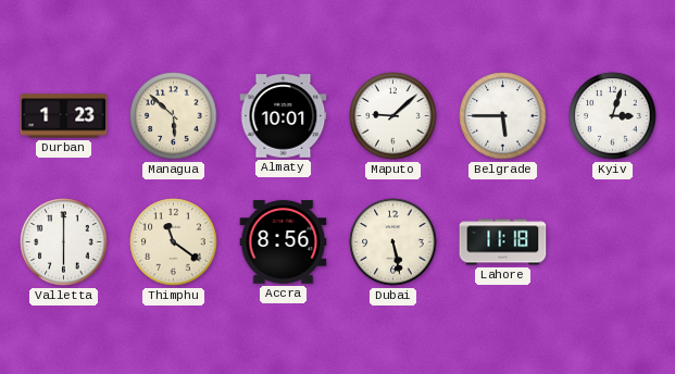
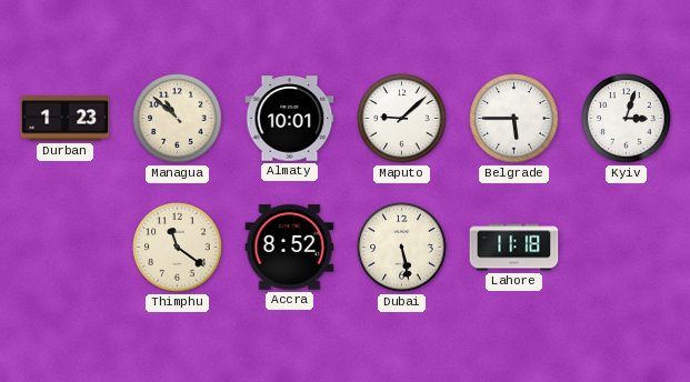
Managua: 5:52 -> 10:52
Valletta: 6:00 -> none
Accra: 8:56 -> 8:52
